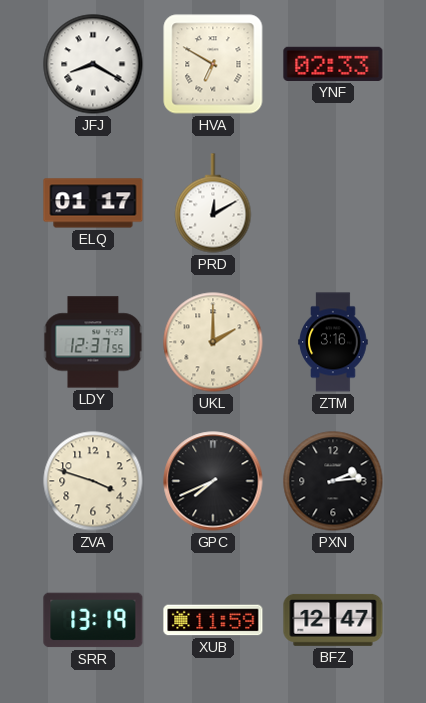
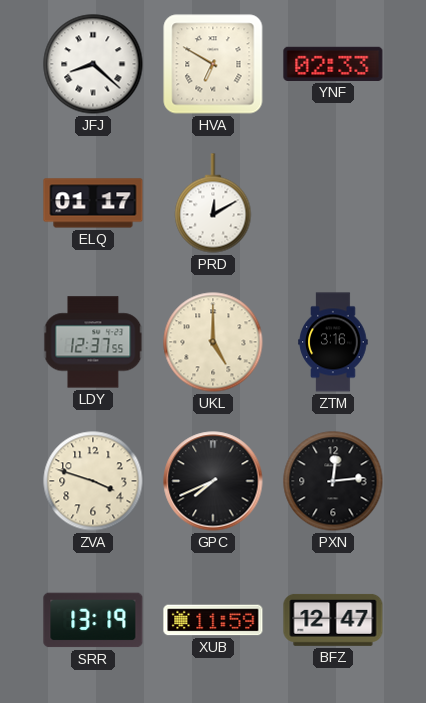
JFJ: 8:20 -> 8:22
UKL: 2:00 -> 5:00
PXN: 2:14 -> 12:14
